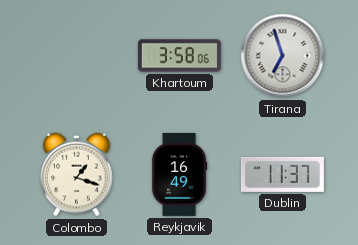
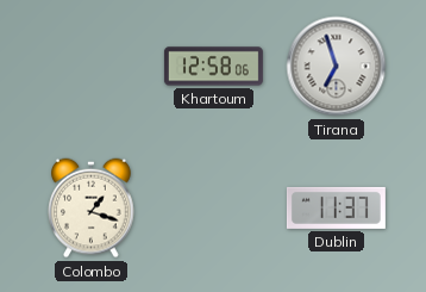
Khartoum: 3:58 -> 12:58
Reykjavik: 16:49 -> none
